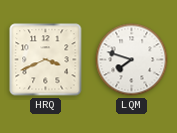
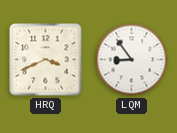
LQM: 7:48 -> 8:54
